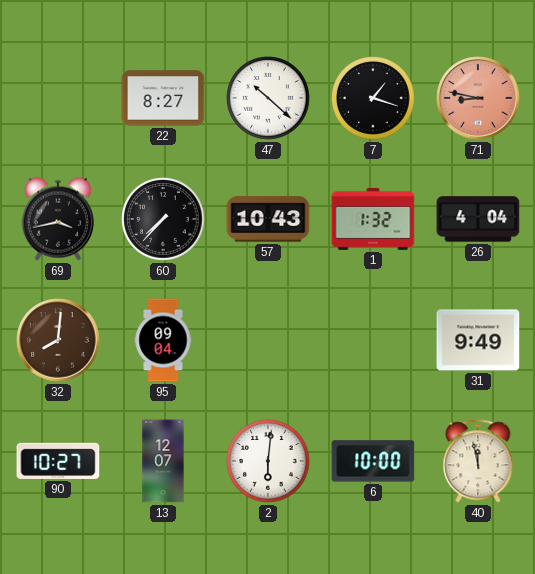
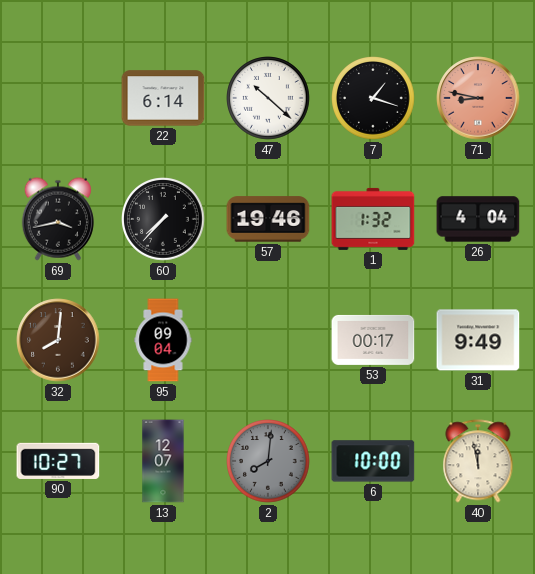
22: 8:27 -> 6:14
57: 10:43 -> 19:46
53: none -> 00:17
2: 6:01 -> 8:01
2 dial: white -> grey
